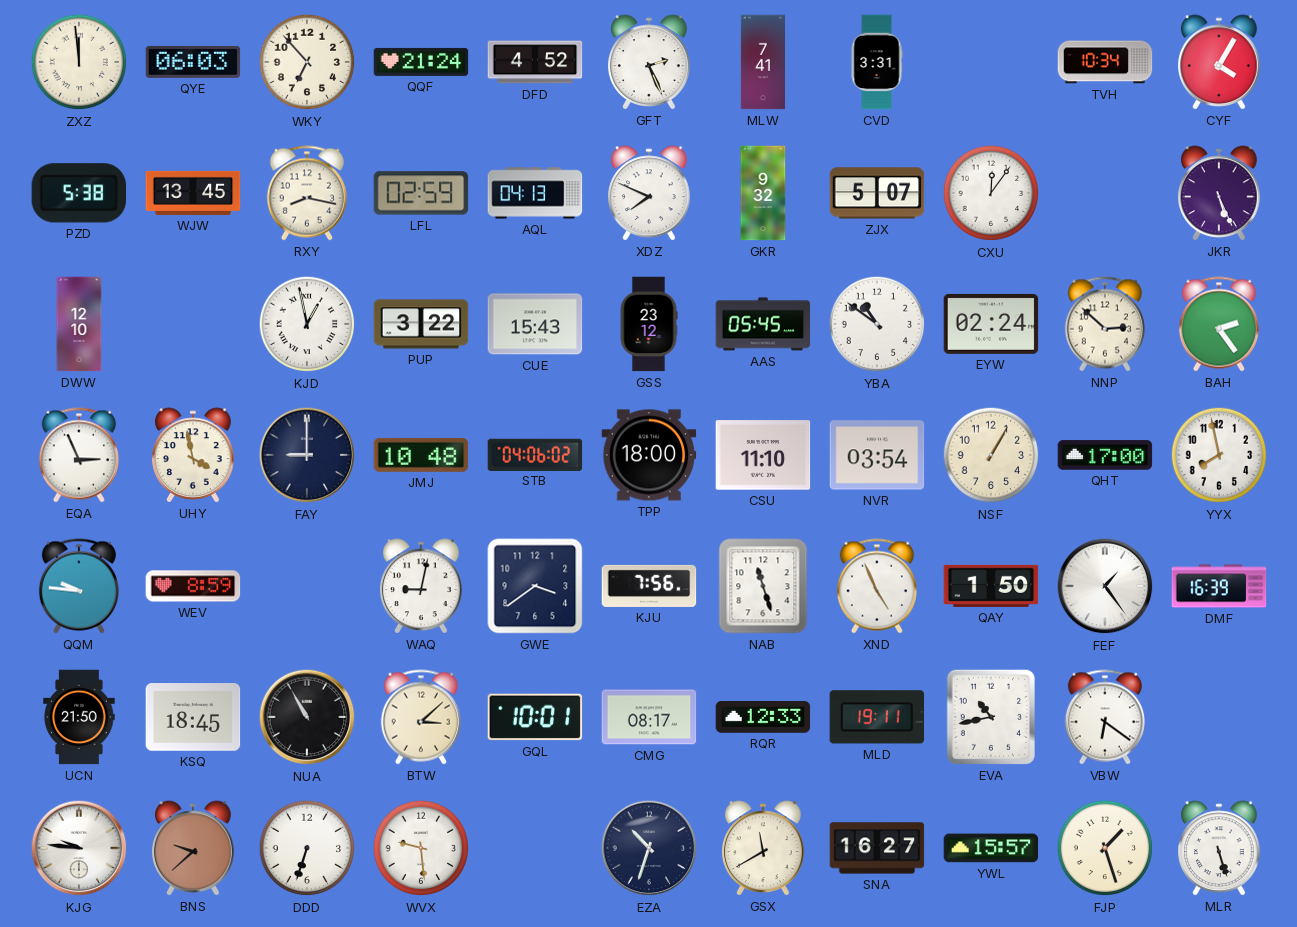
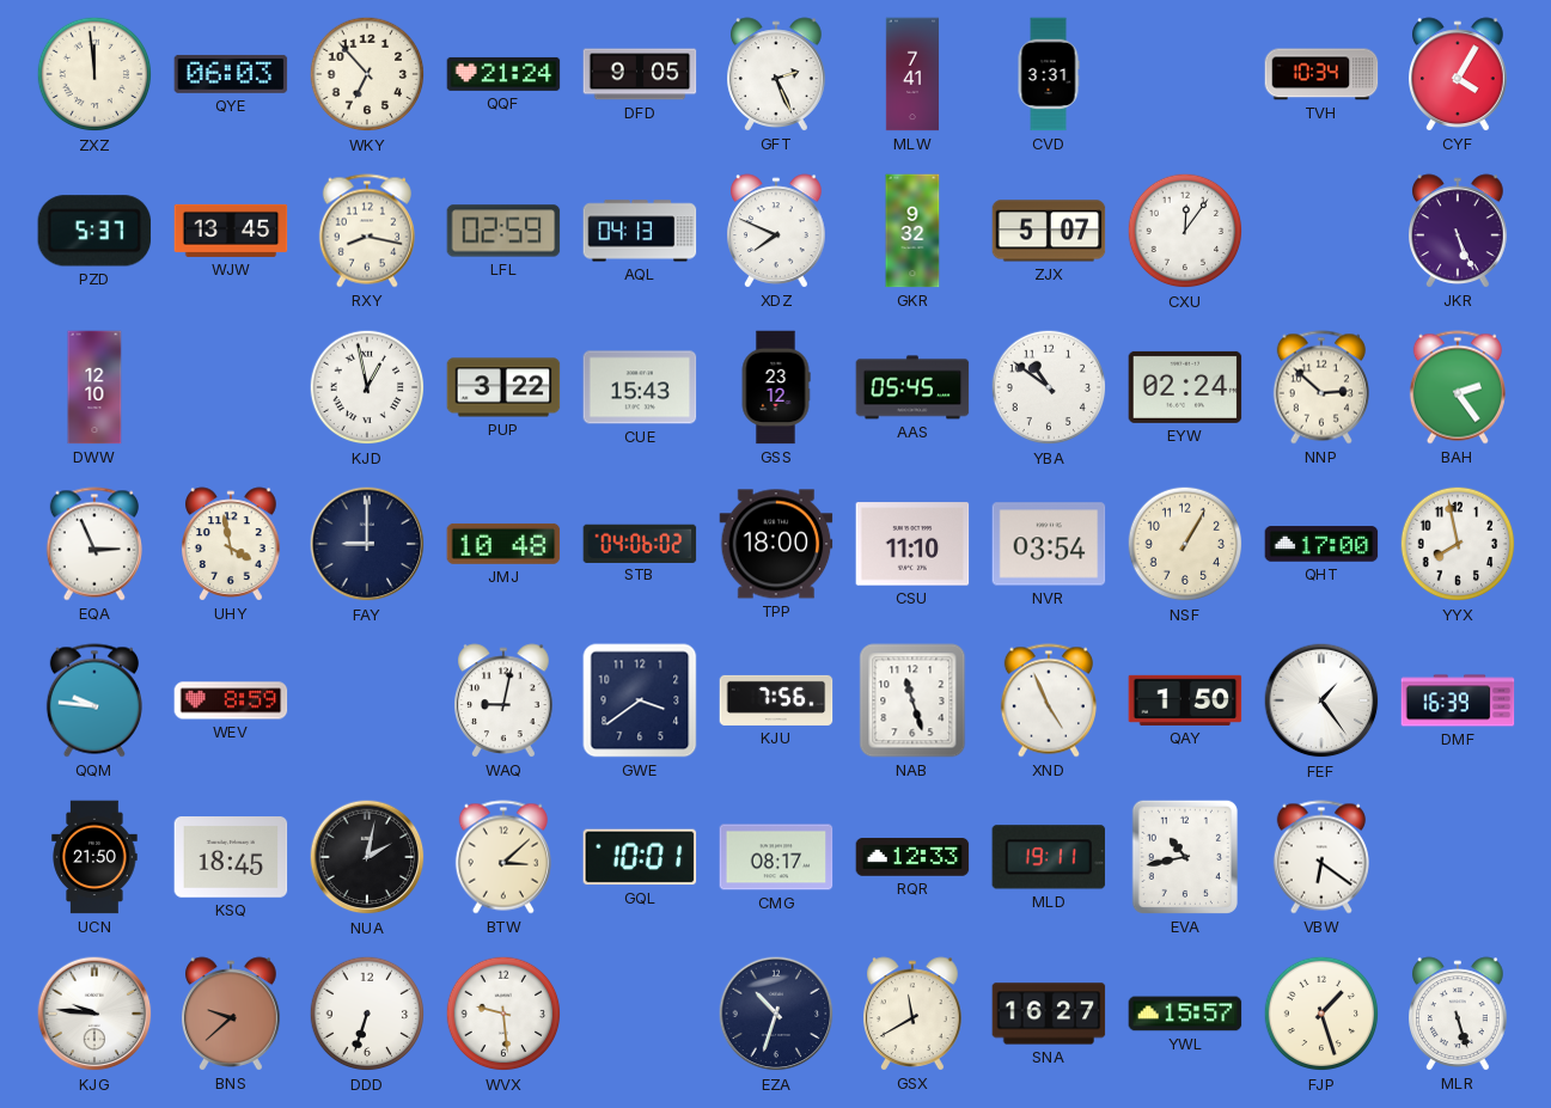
DFD: 4:52 -> 9:05
PZD: 5:38 -> 5:37
NUA: 10:55 -> 2:02
